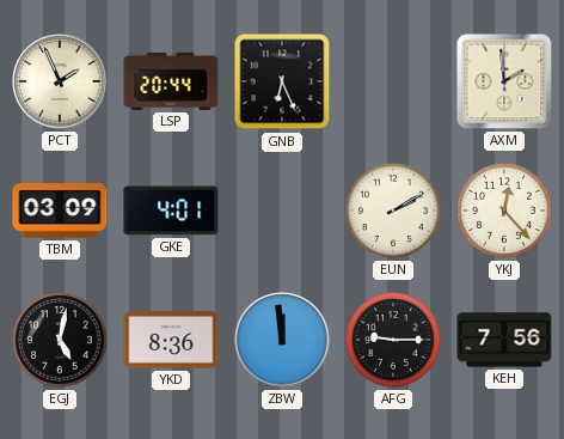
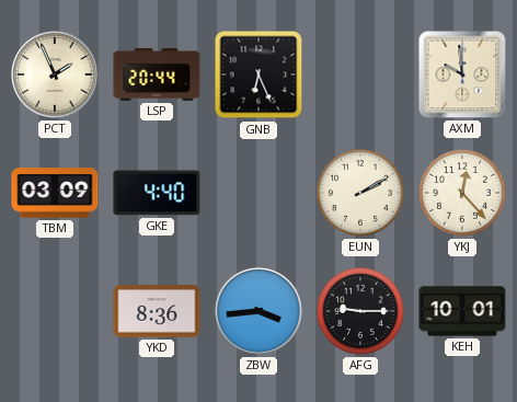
AXM: 1:59 -> 9:59
GKE: 4:01 -> 4:40
EGJ: 5:02 -> none
ZBW: 11:59 -> 3:44
KEH: 7:56 -> 10:01
